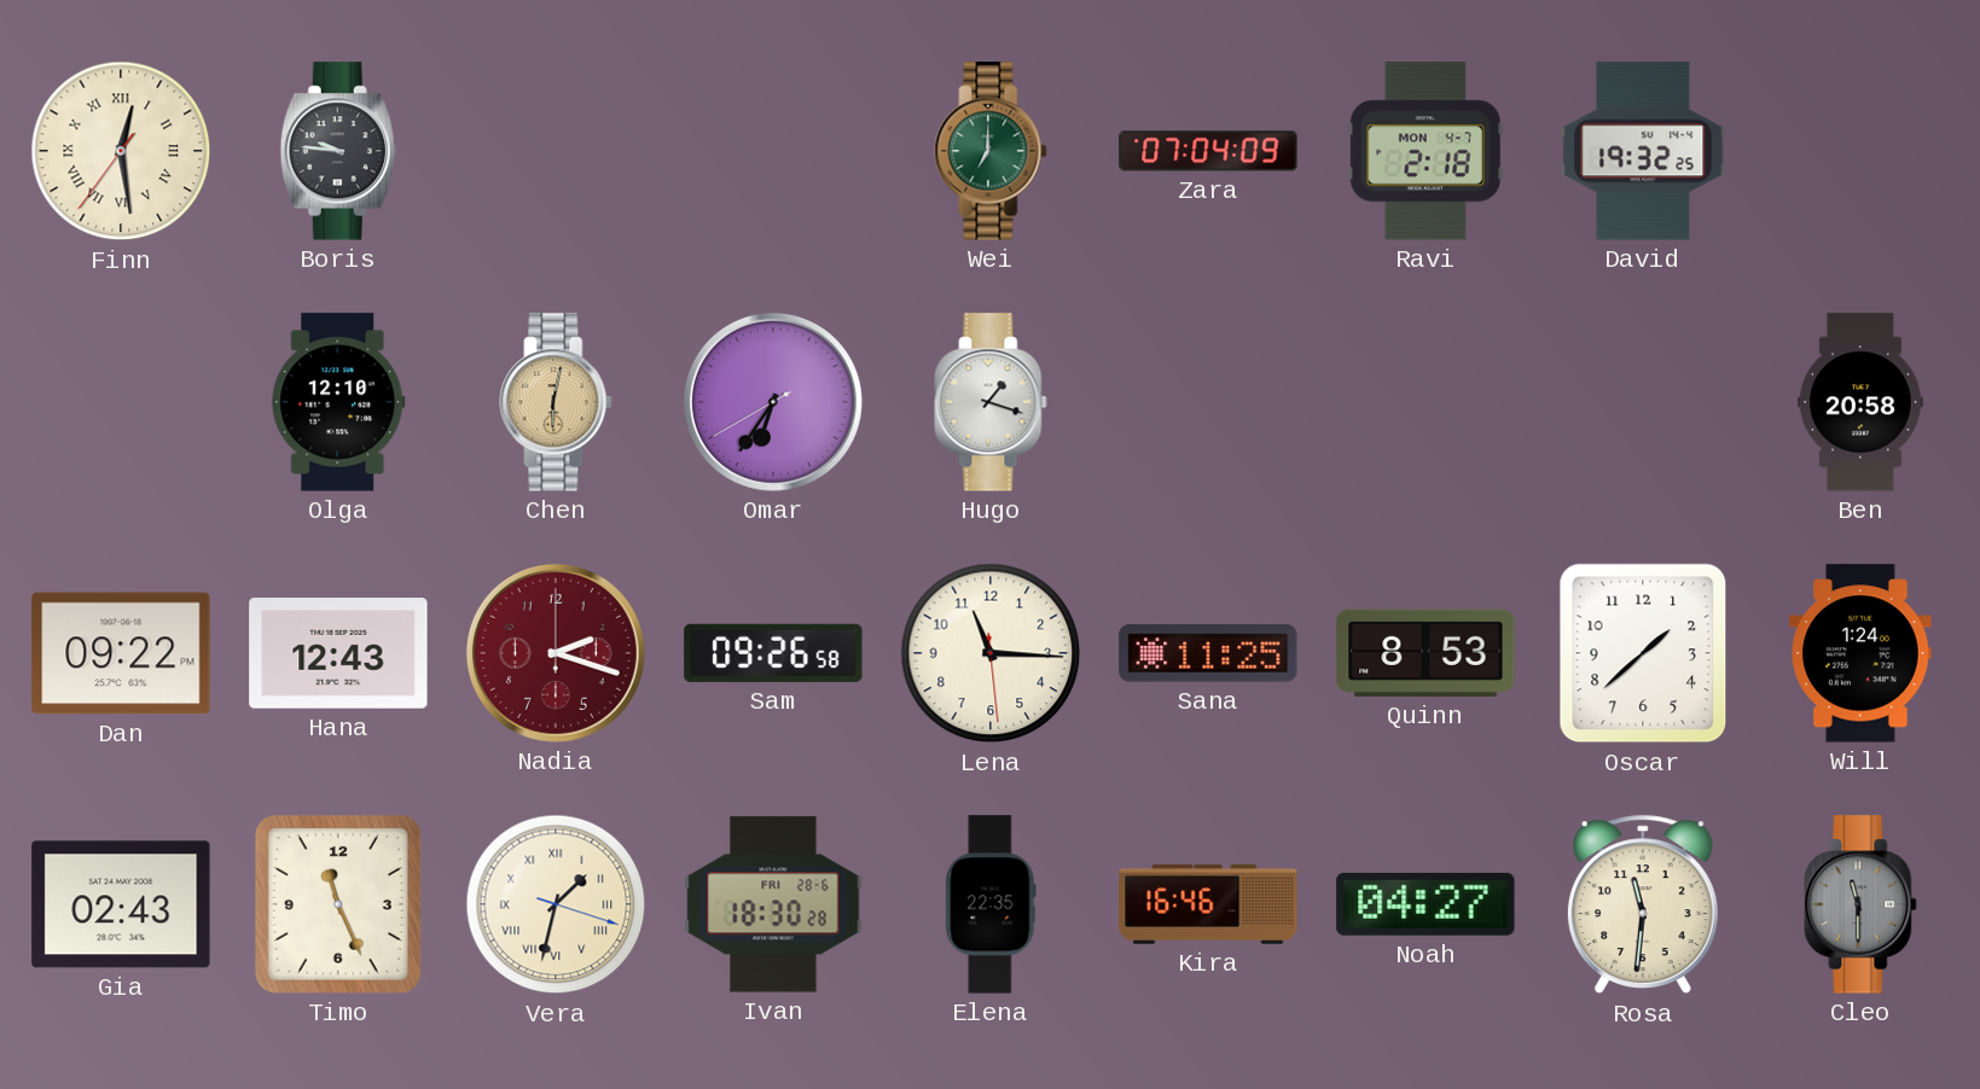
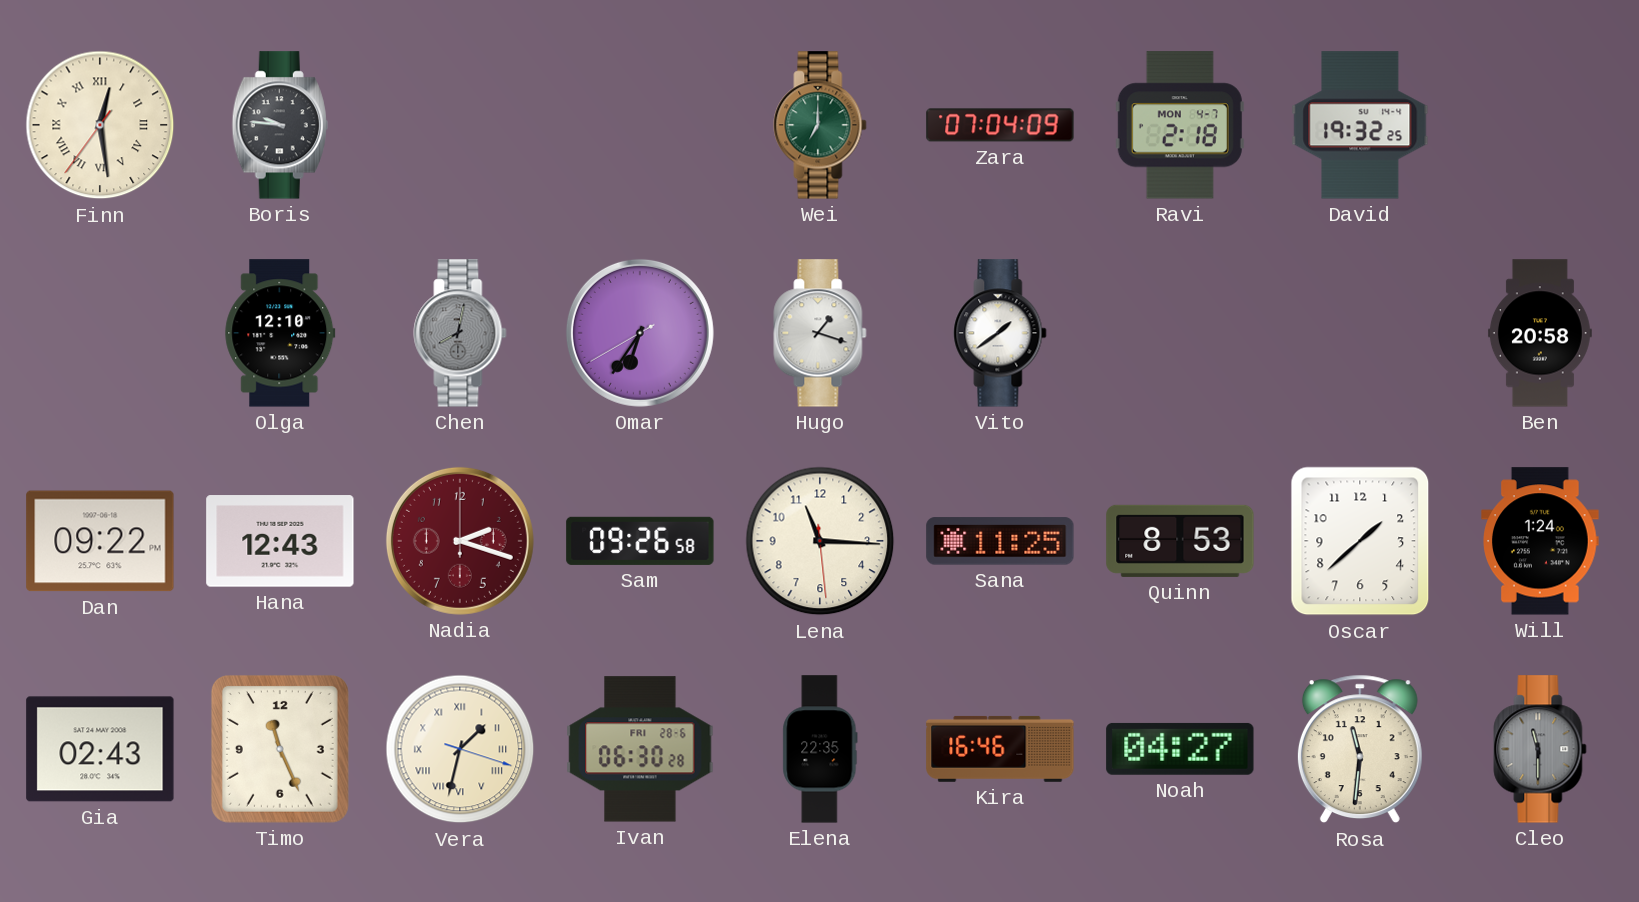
Chen: 6:02 -> 8:02
Chen dial: champagne -> grey
Vito: none -> 1:39
Ivan: 18:30 -> 06:30
